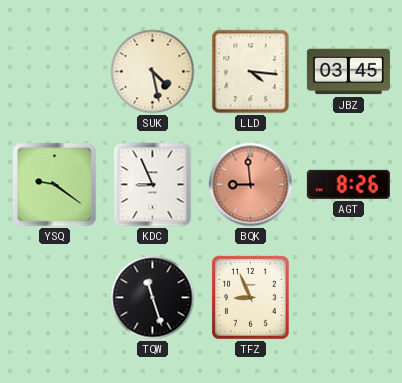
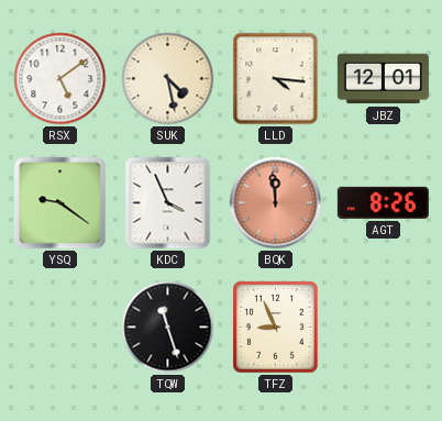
RSX: none -> 5:09
JBZ: 03:45 -> 12:01
KDC: 8:56 -> 3:56
BQK: 8:59 -> 11:59
